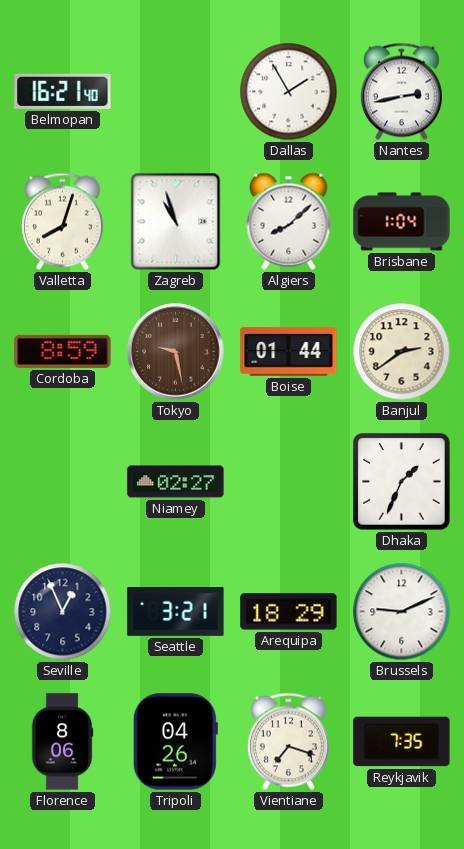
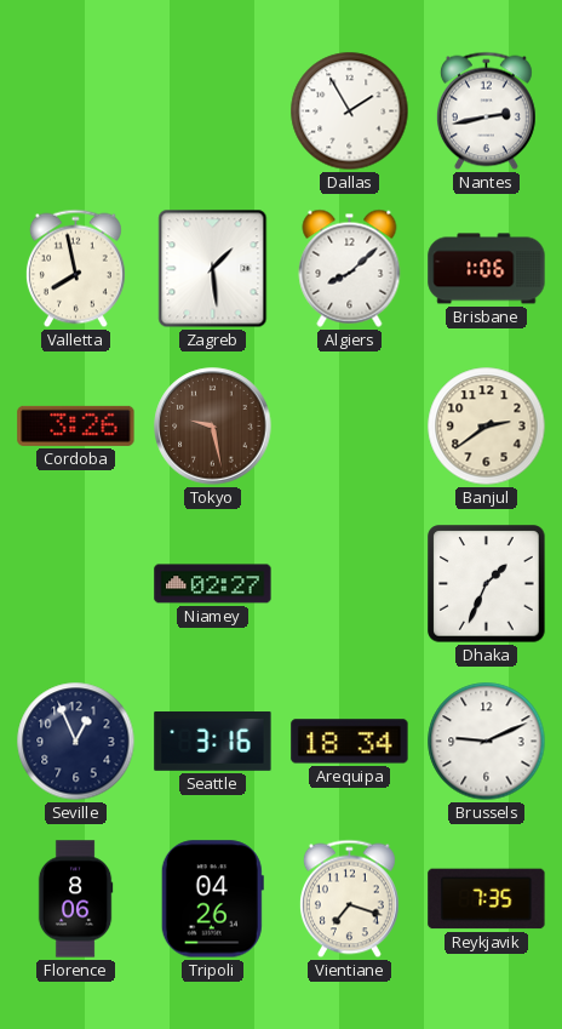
Belmopan: 16:21 -> none
Valletta: 8:03 -> 7:58
Zagreb: 10:57 -> 1:29
Brisbane: 1:04 -> 1:06
Cordoba: 8:59 -> 3:26
Boise: 01:44 -> none
Seattle: 3:21 -> 3:16
Arequipa: 18:29 -> 18:34
